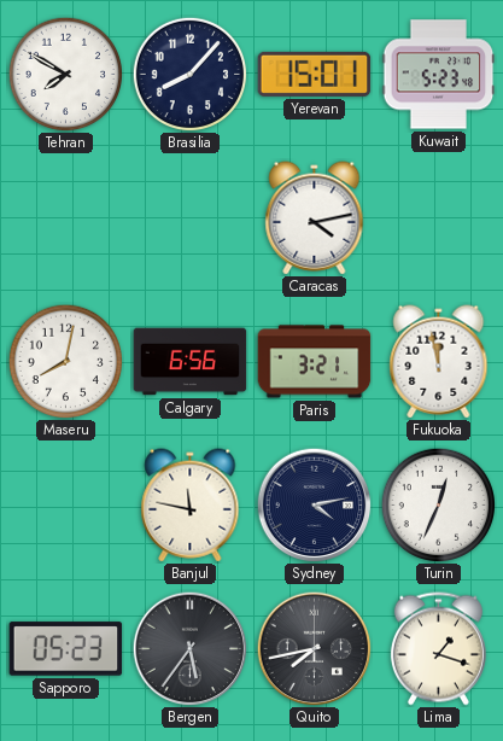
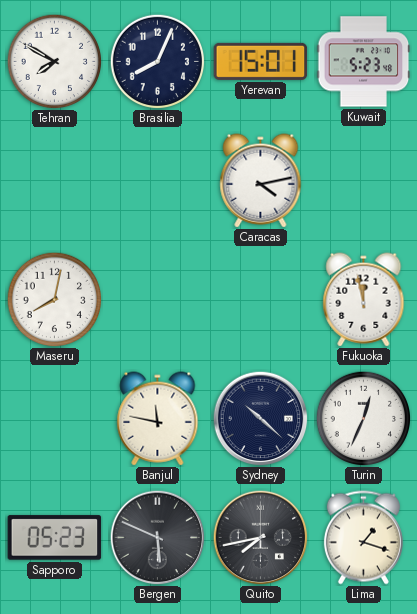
Brasilia: 8:07 -> 8:04
Calgary: 6:56 -> none
Paris: 3:21 -> none
Sydney: 4:13 -> 10:22
Bergen: 5:36 -> 5:49
